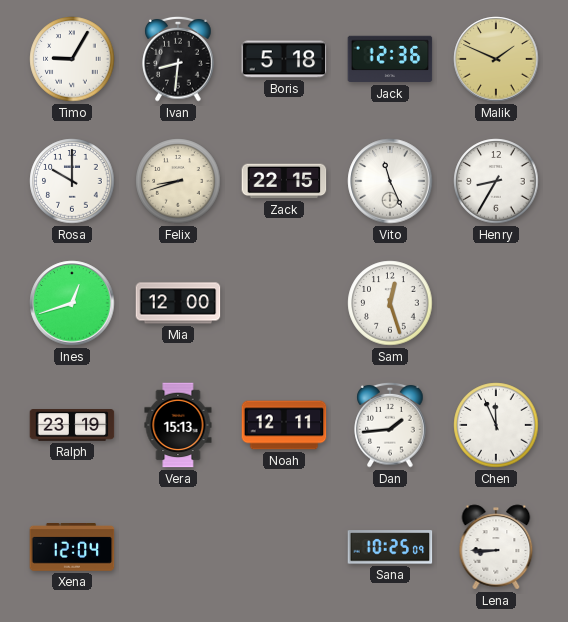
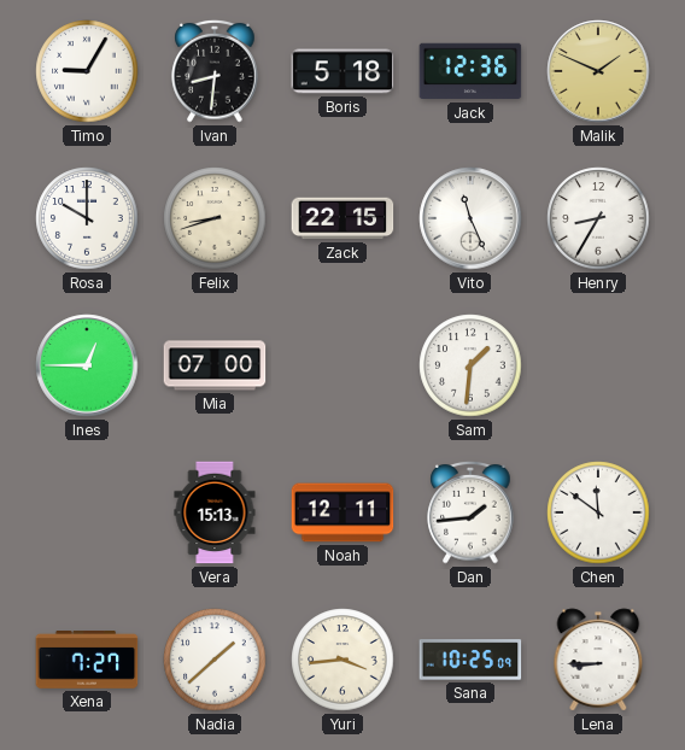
Ines: 12:42 -> 12:45
Mia: 12:00 -> 07:00
Sam: 12:27 -> 1:31
Ralph: 23:19 -> none
Chen: 11:56 -> 11:51
Xena: 12:04 -> 7:27
Nadia: none -> 1:38
Yuri: none -> 3:44
